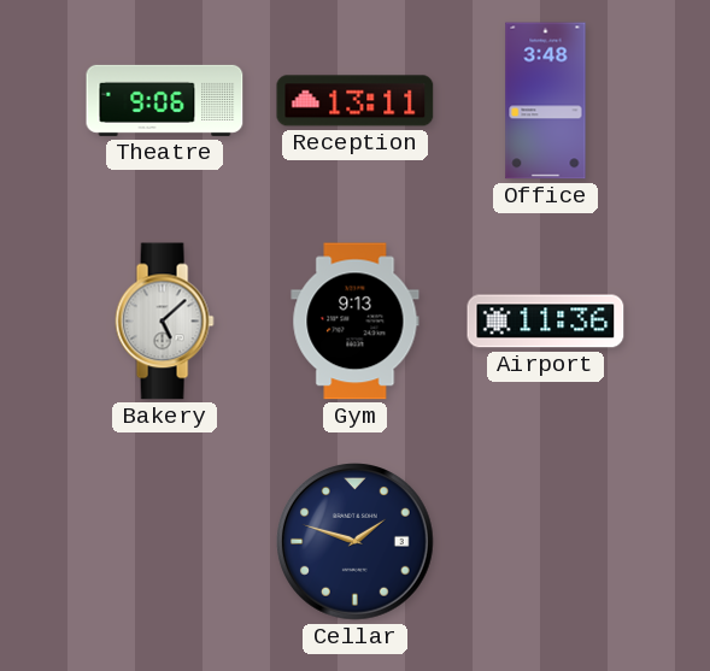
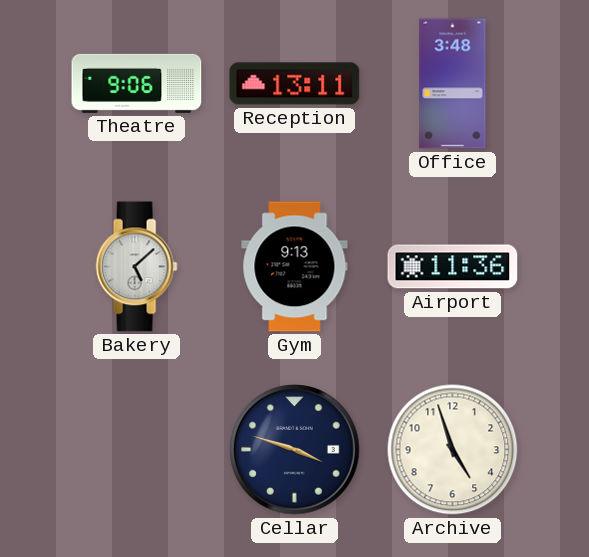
Cellar: 1:48 -> 3:48
Archive: none -> 4:57
